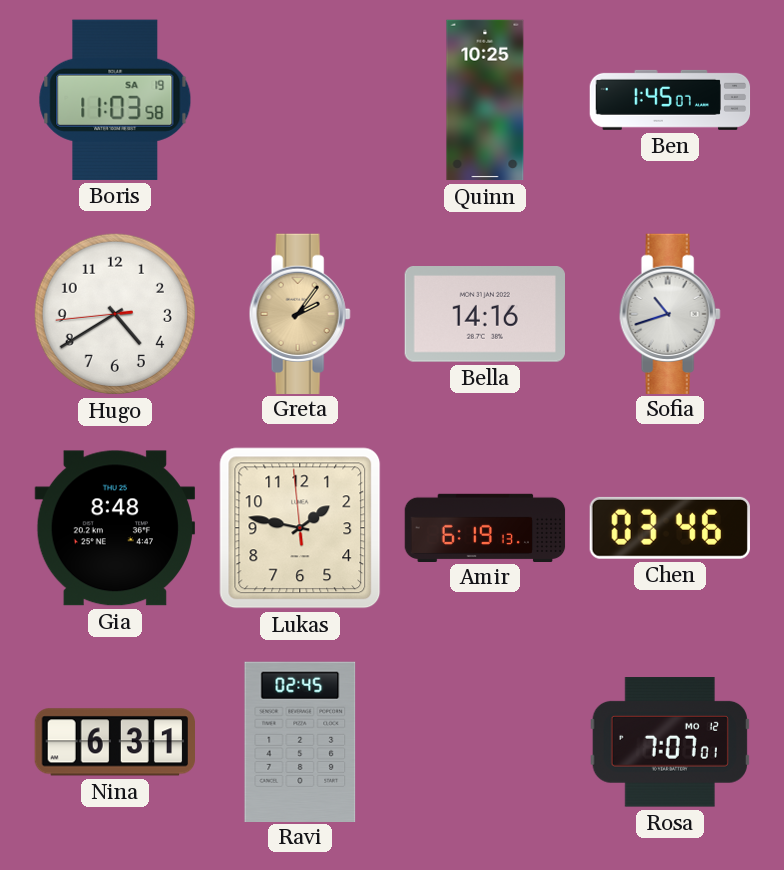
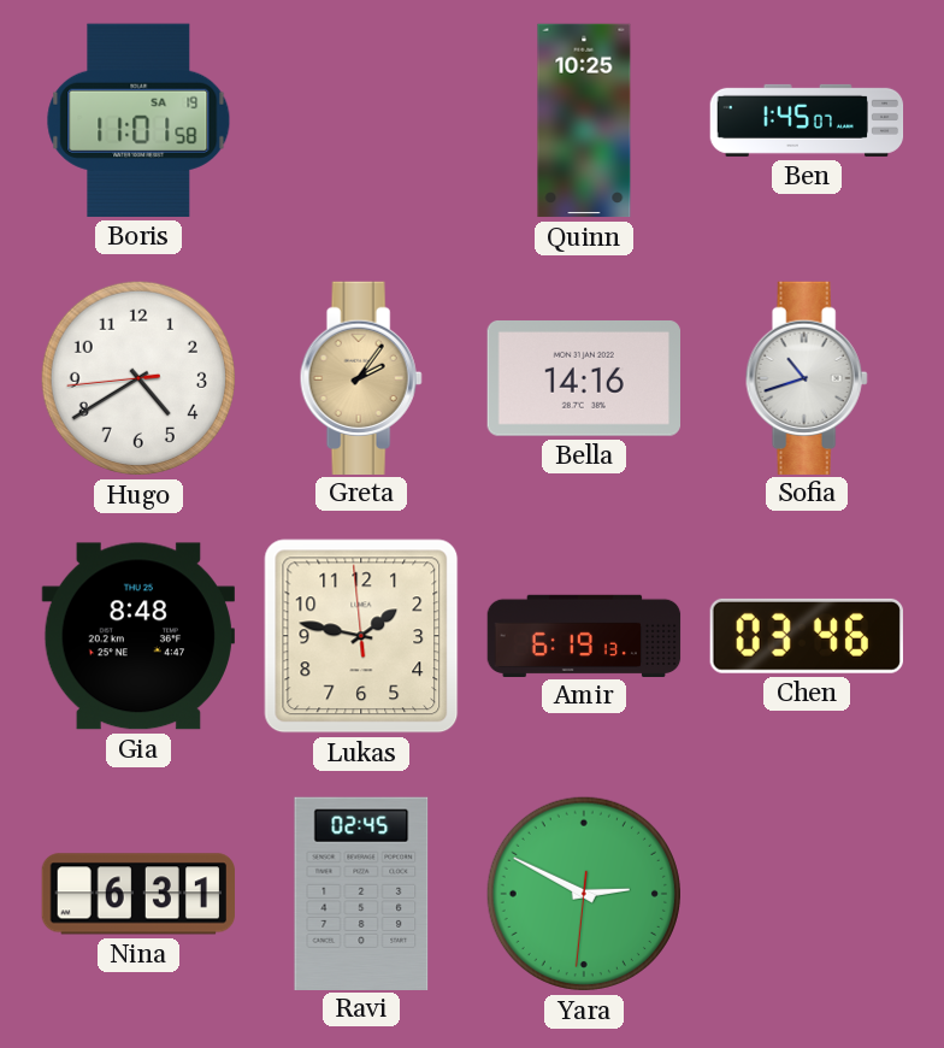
Boris: 11:03 -> 11:01
Yara: none -> 2:49
Rosa: 7:07 -> none
